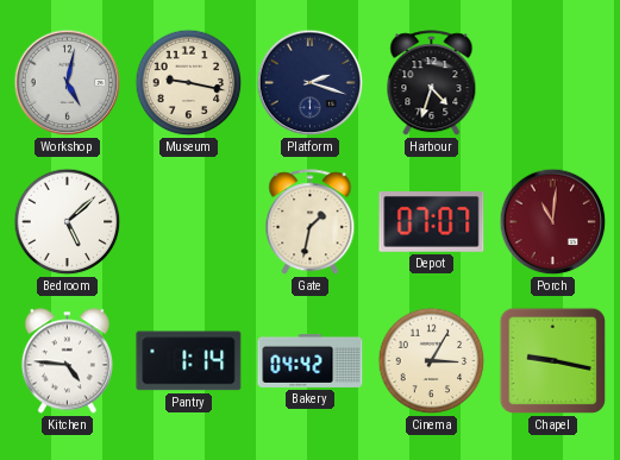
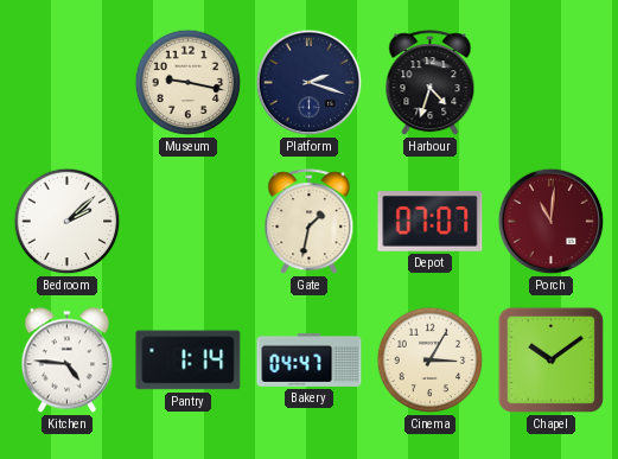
Workshop: 5:02 -> none
Bedroom: 5:08 -> 2:08
Bakery: 04:42 -> 04:47
Chapel: 9:17 -> 10:09
